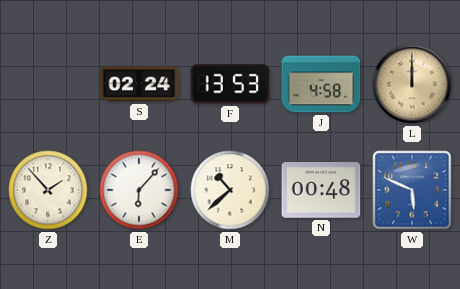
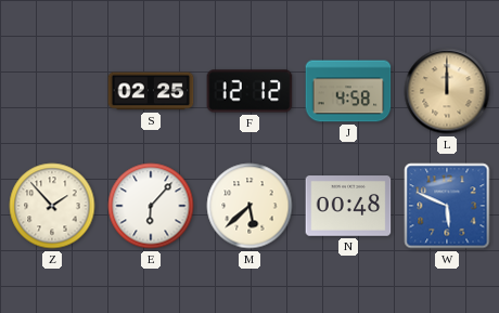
S: 02:24 -> 02:25
F: 13:53 -> 12:12
M: 10:38 -> 5:38
